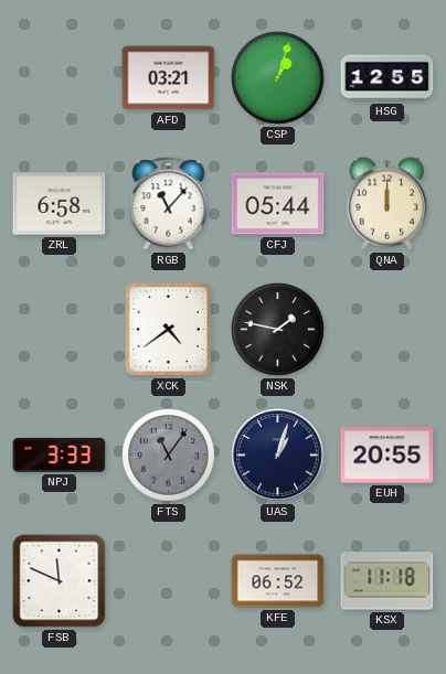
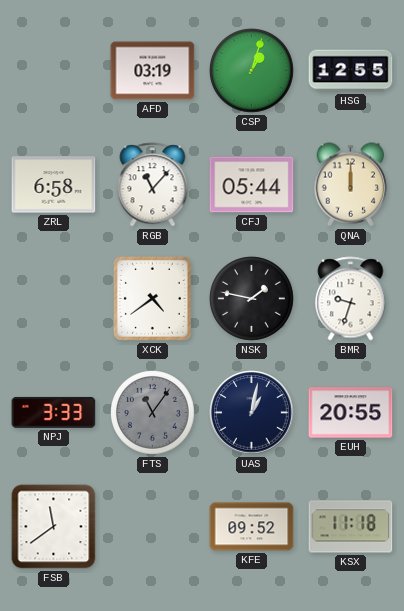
AFD: 03:21 -> 03:19
BMR: none -> 9:33
UAS: 1:03 -> 1:02
FSB: 11:49 -> 11:39
KFE: 06:52 -> 09:52
